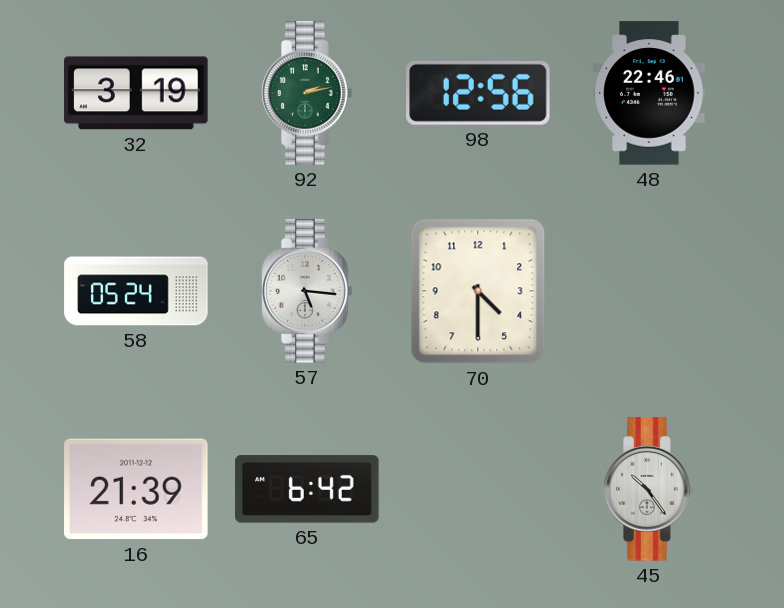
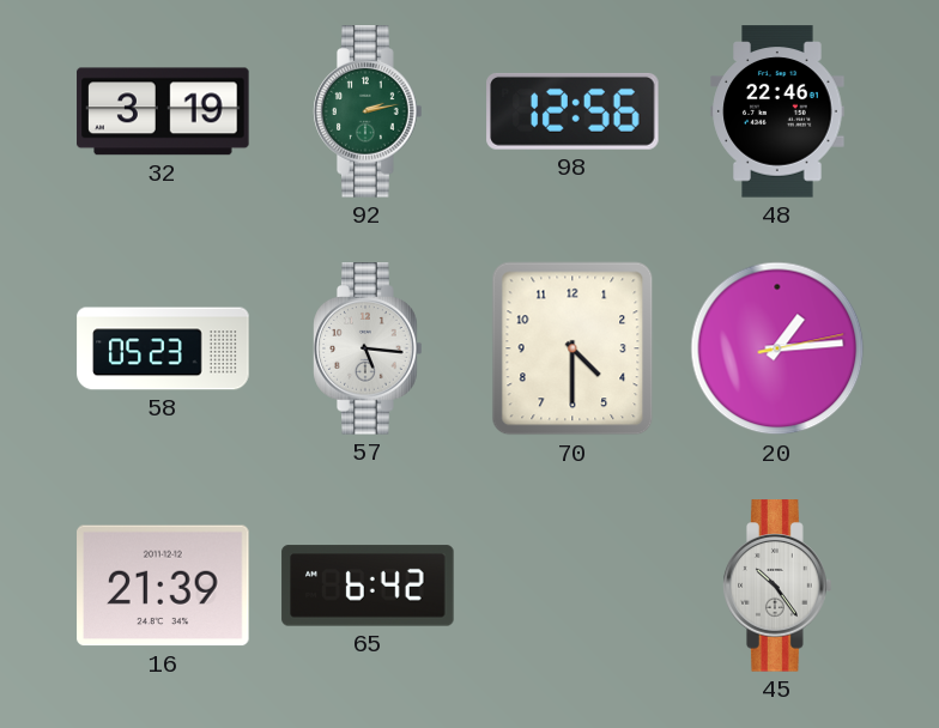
58: 05:24 -> 05:23
20: none -> 1:14
